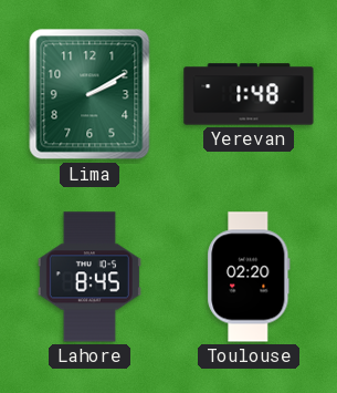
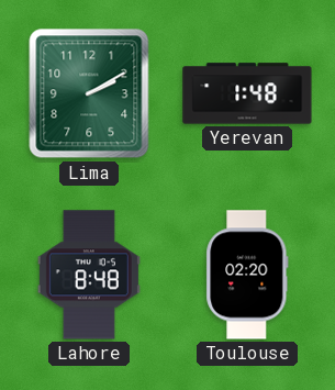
Lahore: 8:45 -> 8:48
